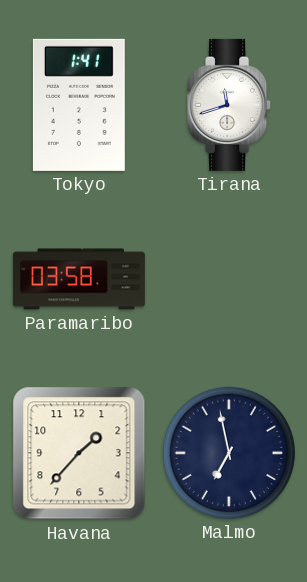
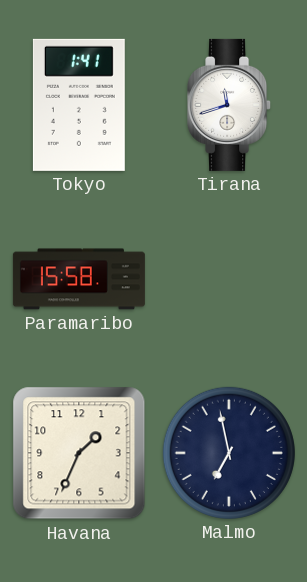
Paramaribo: 03:58 -> 15:58
Havana: 1:37 -> 1:34
